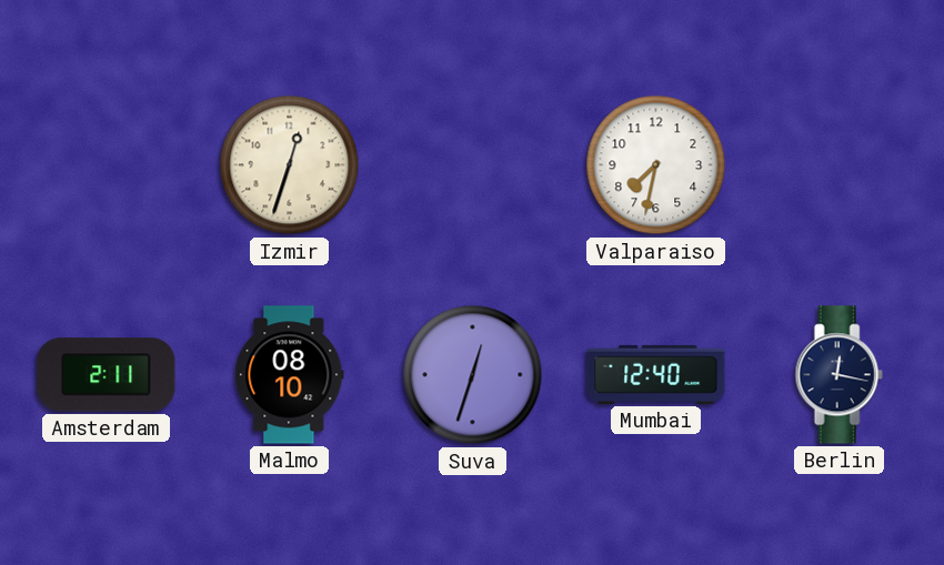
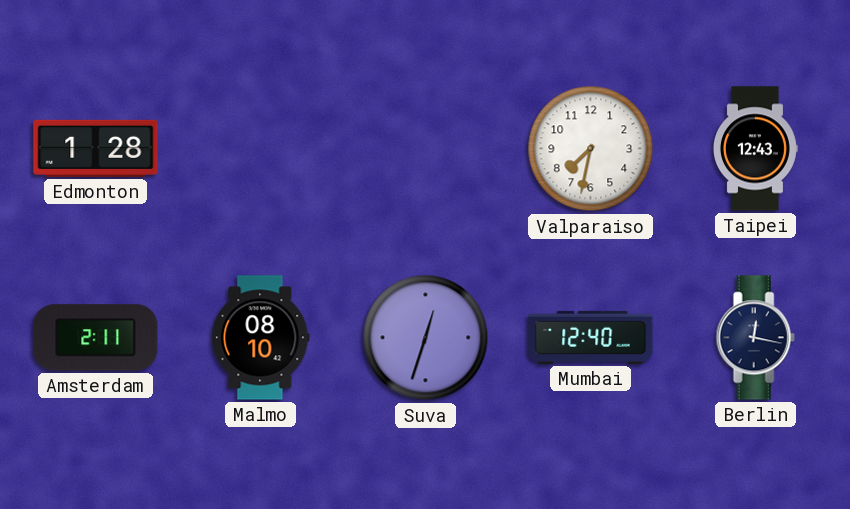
Edmonton: none -> 1:28
Izmir: 12:33 -> none
Taipei: none -> 12:43
